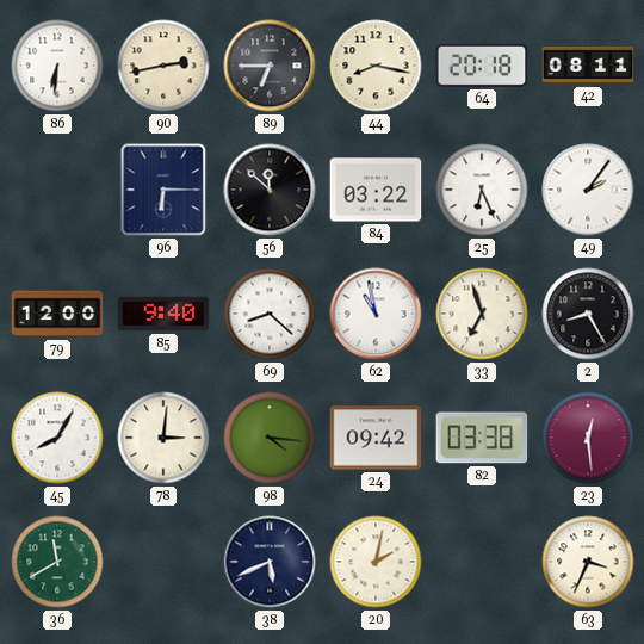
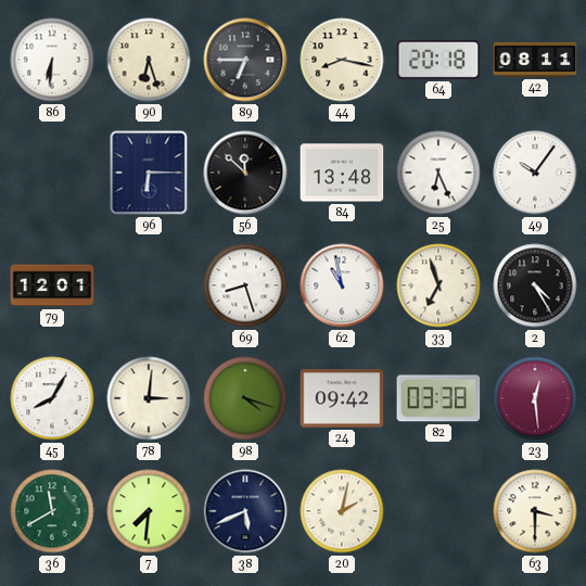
90: 2:43 -> 6:27
84: 03:22 -> 13:48
49: 2:06 -> 10:06
79: 12:00 -> 12:01
85: 9:40 -> none
69: 8:22 -> 8:27
2: 8:25 -> 4:25
98: 4:16 -> 4:18
7: none -> 7:31
63: 3:34 -> 3:30
